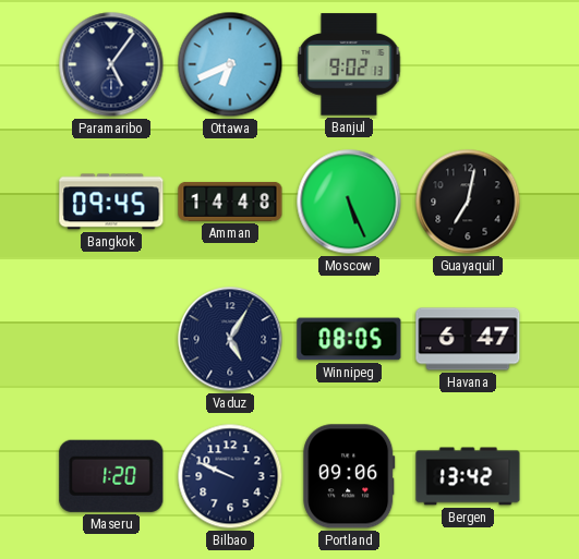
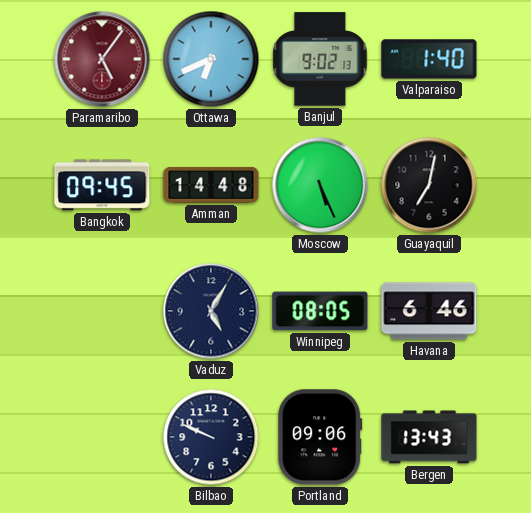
Paramaribo dial: navy -> burgundy
Valparaiso: none -> 1:40
Havana: 6:47 -> 6:46
Maseru: 1:20 -> none
Bergen: 13:42 -> 13:43
